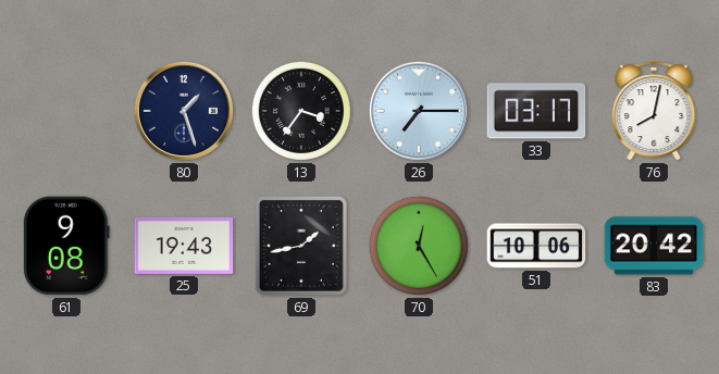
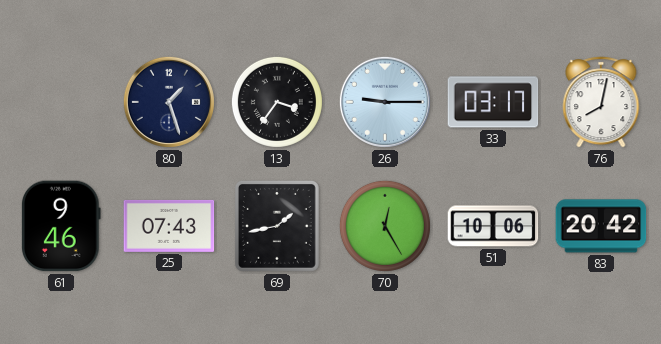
26: 7:15 -> 9:15
61: 9:08 -> 9:46
25: 19:43 -> 07:43
